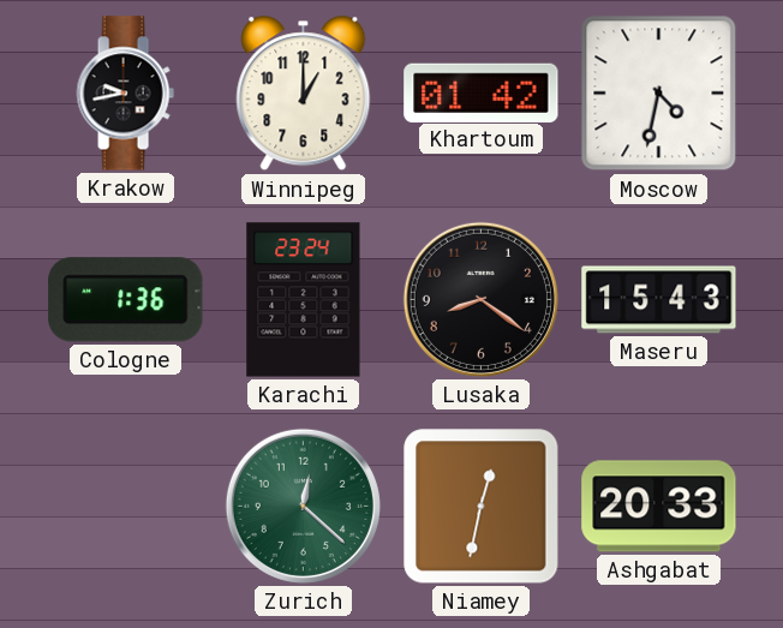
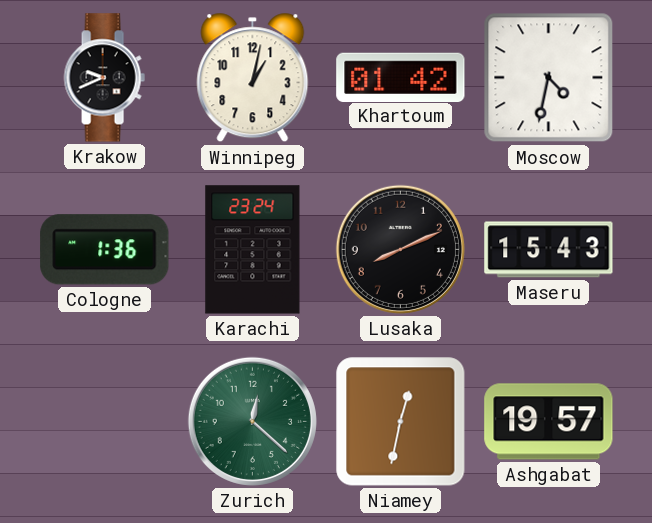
Krakow: 9:43 -> 9:41
Winnipeg: 1:00 -> 1:02
Lusaka: 8:21 -> 8:11
Ashgabat: 20:33 -> 19:57
